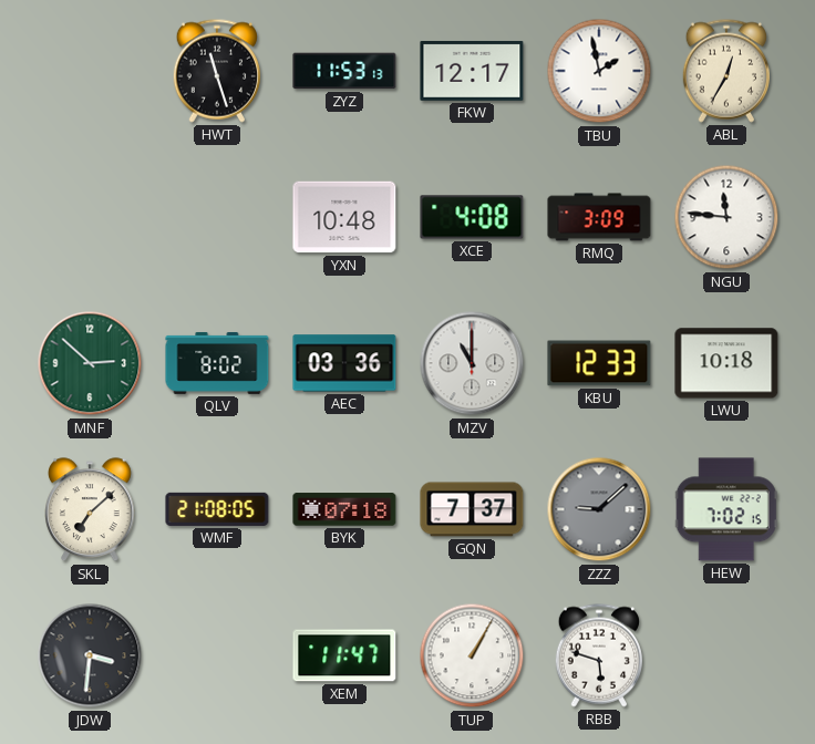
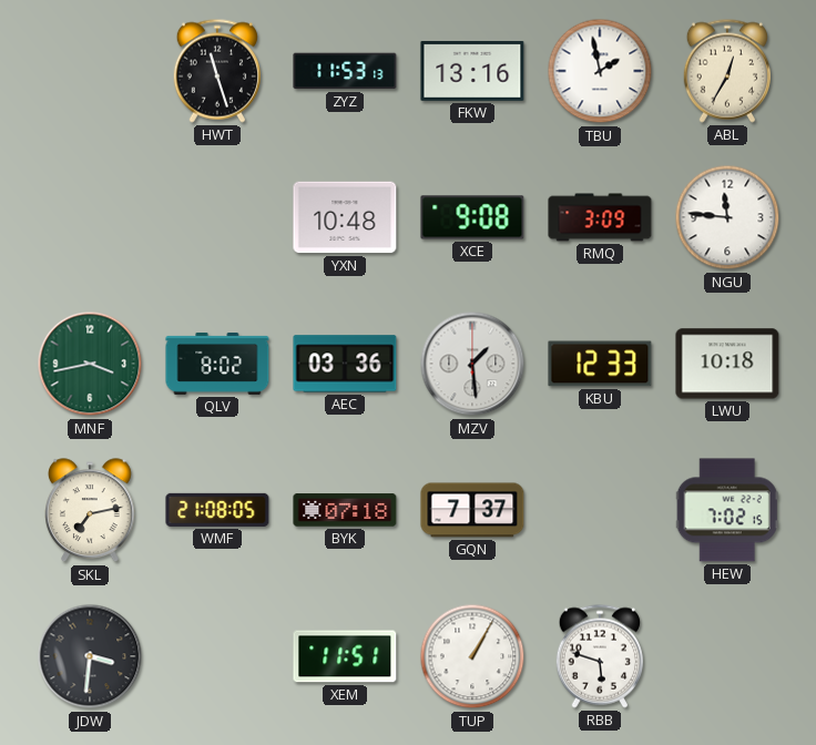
FKW: 12:17 -> 13:16
XCE: 4:08 -> 9:08
MNF: 2:52 -> 3:43
MZV: 11:00 -> 1:29
SKL: 7:08 -> 7:13
ZZZ: 9:08 -> none
XEM: 11:47 -> 11:51
